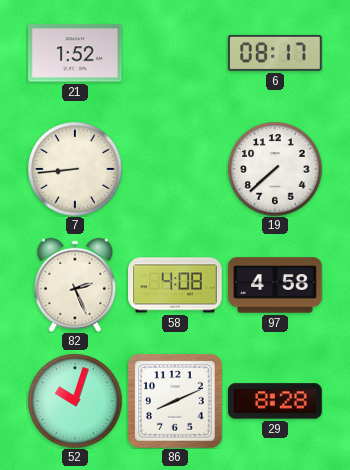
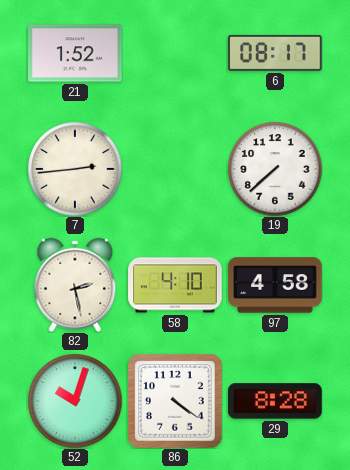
7: 8:44 -> 2:44
82: 2:26 -> 2:28
58: 4:08 -> 4:10
86: 8:11 -> 4:21
